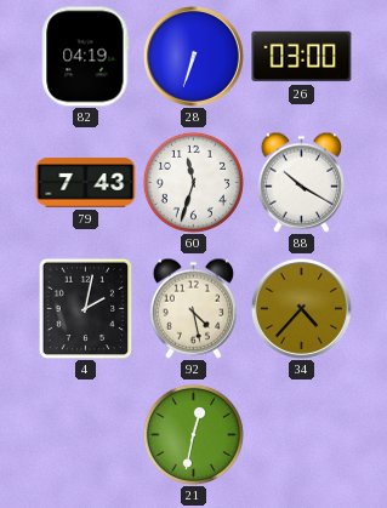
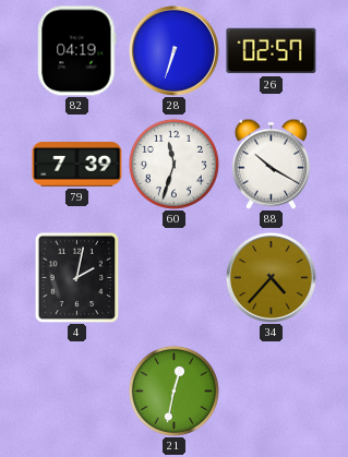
26: 03:00 -> 02:57
79: 7:43 -> 7:39
92: 4:28 -> none
